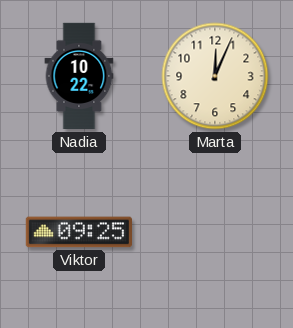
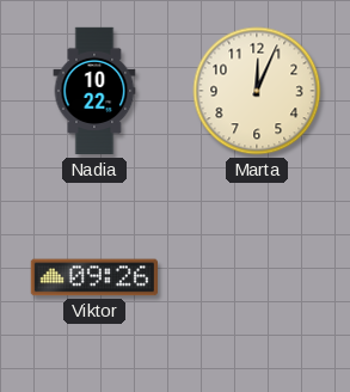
Viktor: 09:25 -> 09:26
